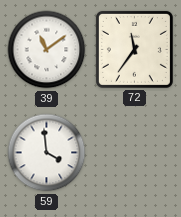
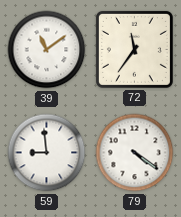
59: 3:59 -> 8:59
79: none -> 4:21
